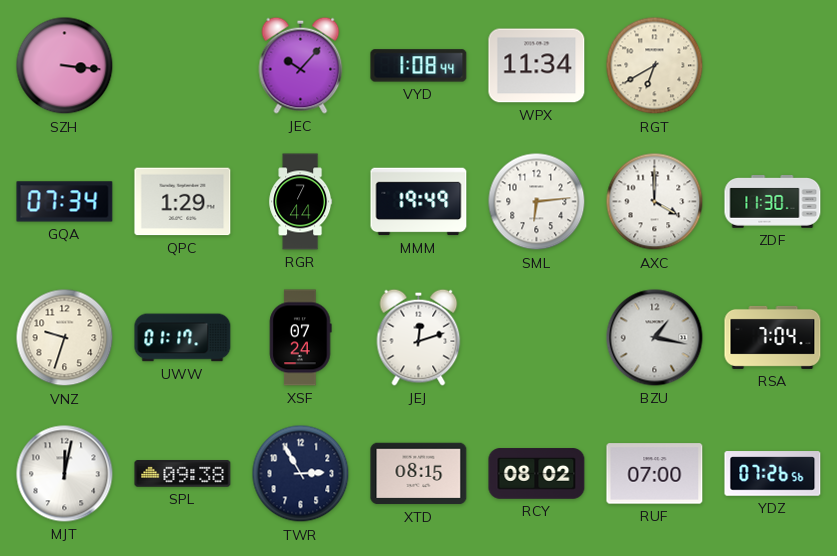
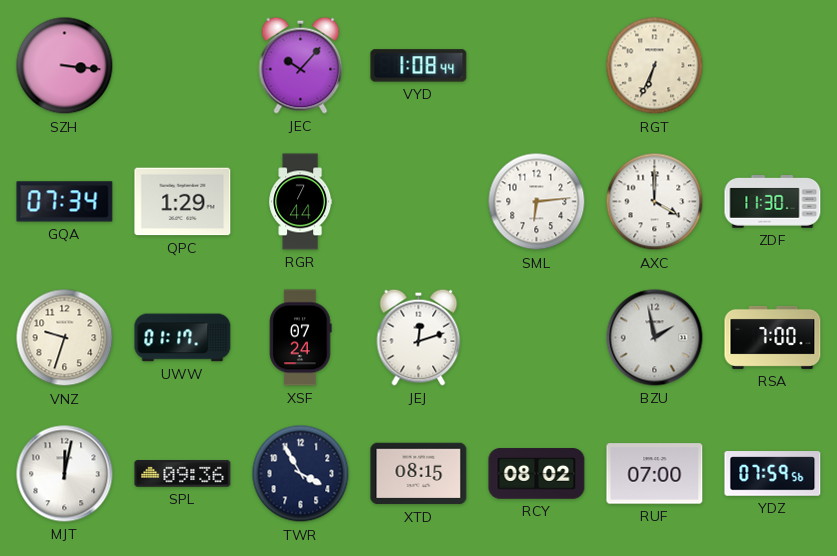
WPX: 11:34 -> none
RGT: 6:40 -> 6:34
MMM: 19:49 -> none
BZU: 1:17 -> 1:58
RSA: 7:04 -> 7:00
SPL: 09:38 -> 09:36
TWR: 2:55 -> 3:55
YDZ: 07:26 -> 07:59
